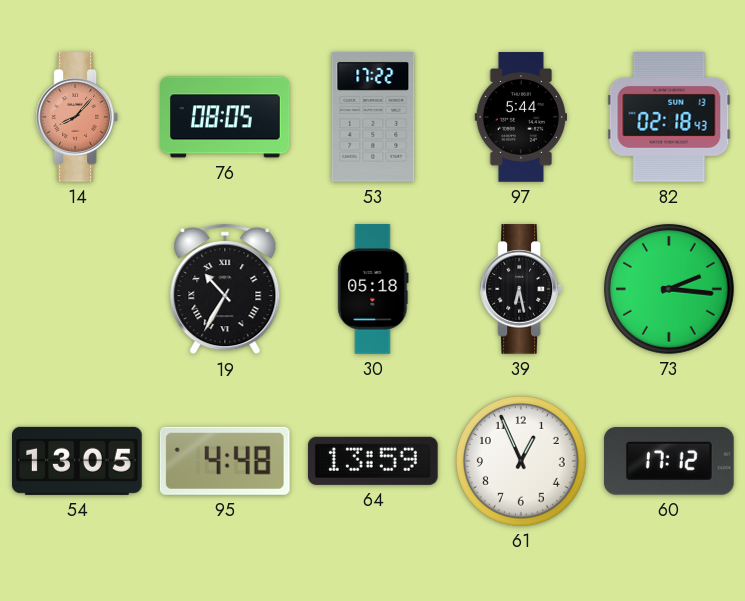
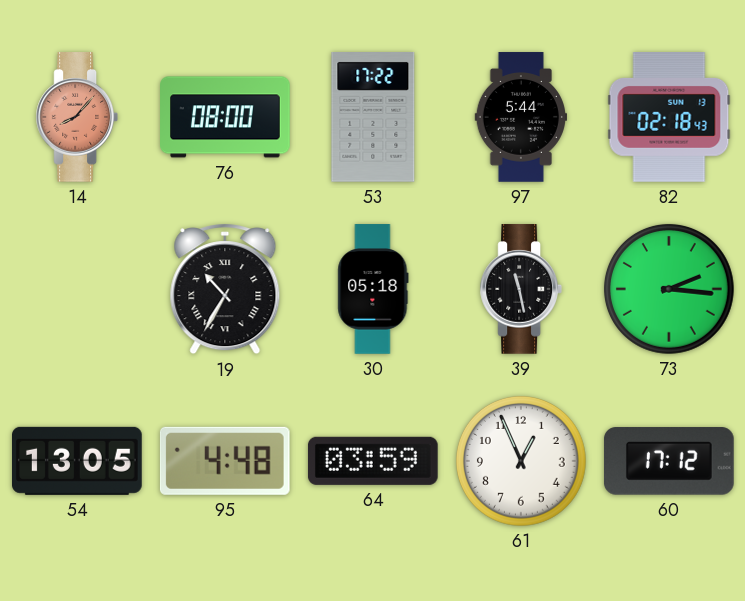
76: 08:05 -> 08:00
39: 6:28 -> 11:28
64: 13:59 -> 03:59
